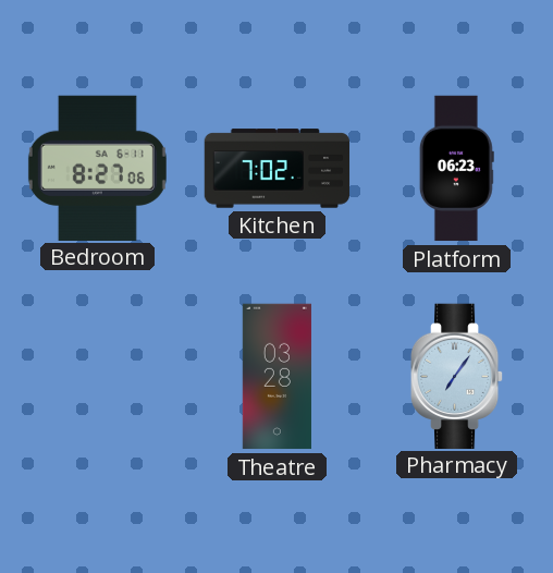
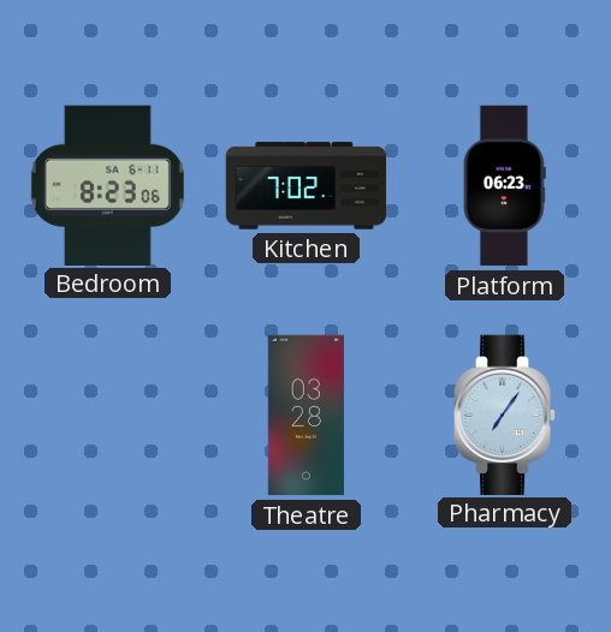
Bedroom: 8:27 -> 8:23
